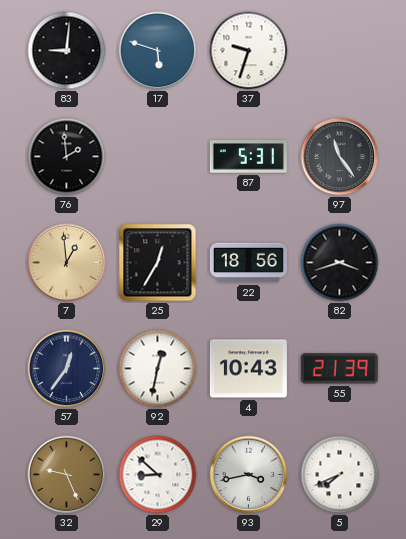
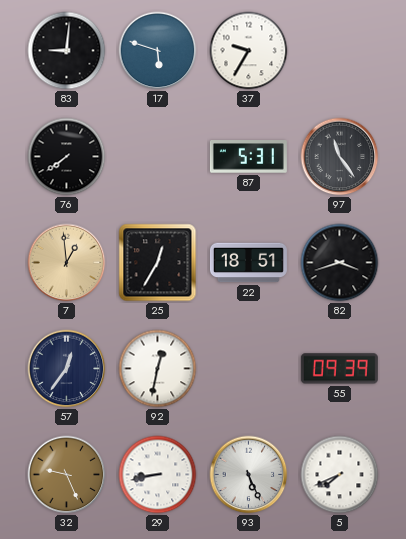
37: 9:33 -> 9:35
76: 1:59 -> 7:39
22: 18:56 -> 18:51
4: 10:43 -> none
55: 21:39 -> 09:39
29: 8:52 -> 8:43
93: 3:43 -> 5:26
